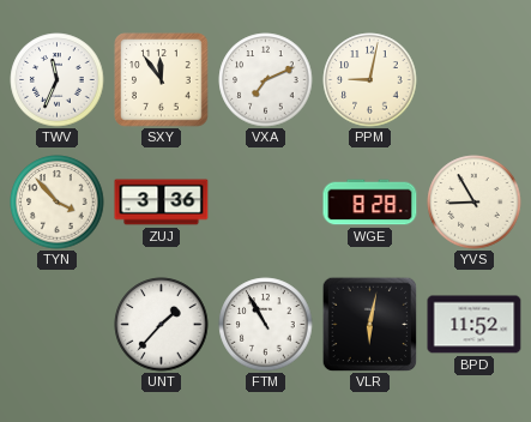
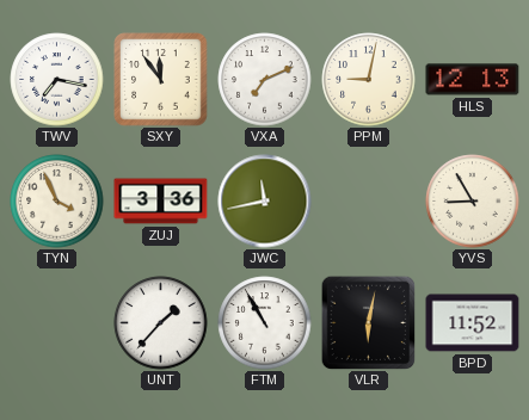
TWV: 11:34 -> 7:17
HLS: none -> 12:13
TYN: 3:53 -> 3:56
JWC: none -> 11:43
WGE: 8:28 -> none
